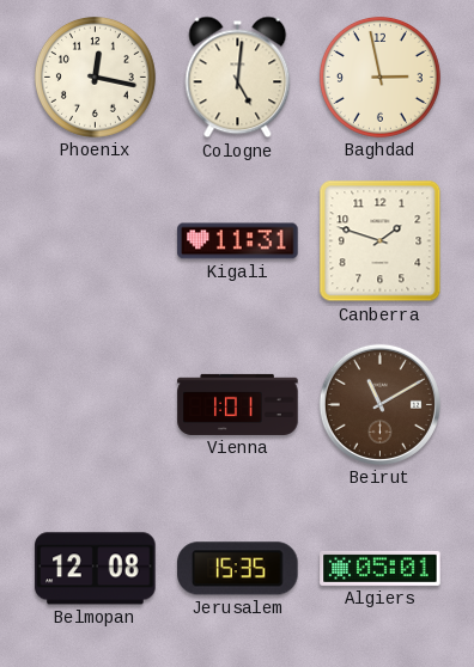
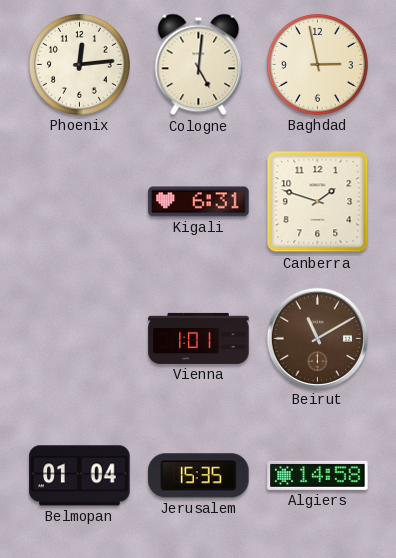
Phoenix: 12:17 -> 12:14
Kigali: 11:31 -> 6:31
Belmopan: 12:08 -> 01:04
Algiers: 05:01 -> 14:58
